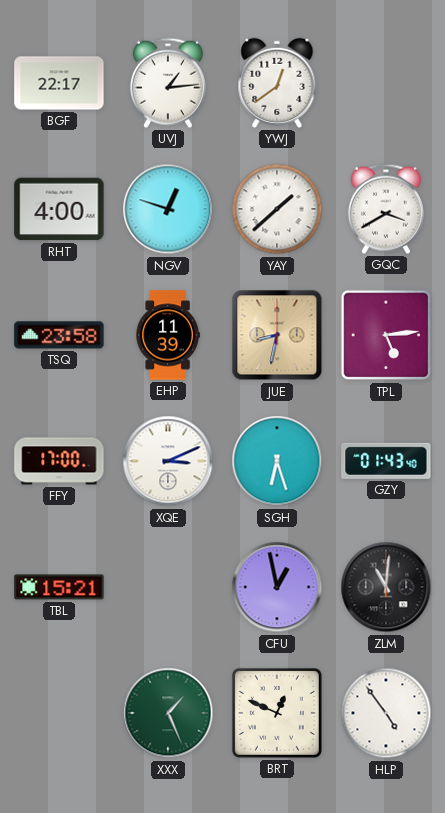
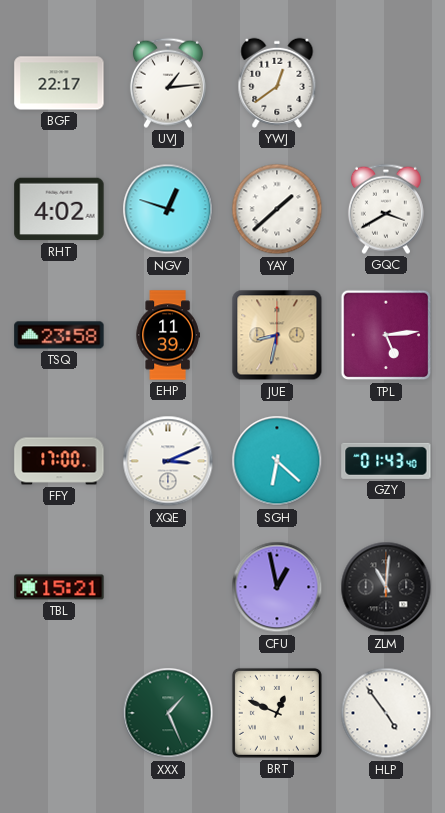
RHT: 4:00 -> 4:02
SGH: 6:27 -> 6:22
